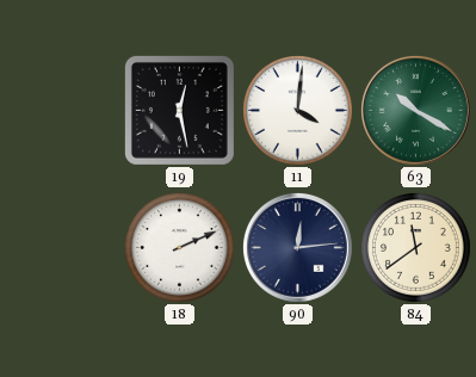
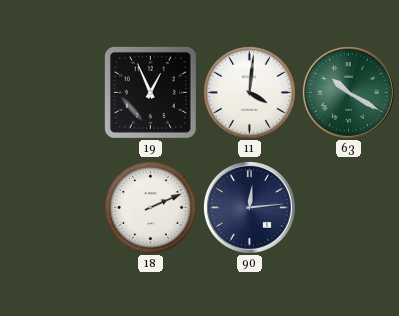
19: 12:28 -> 12:56
84: 11:39 -> none
